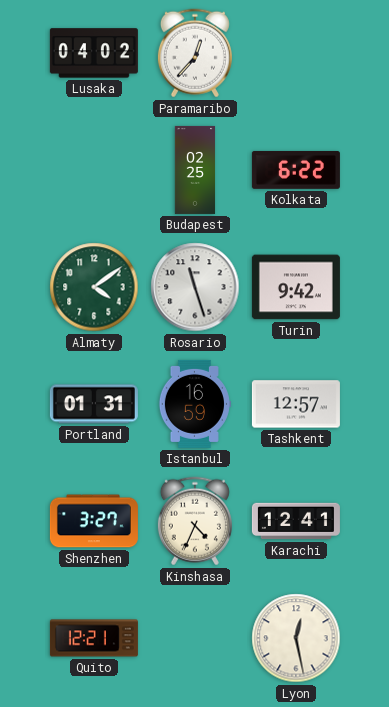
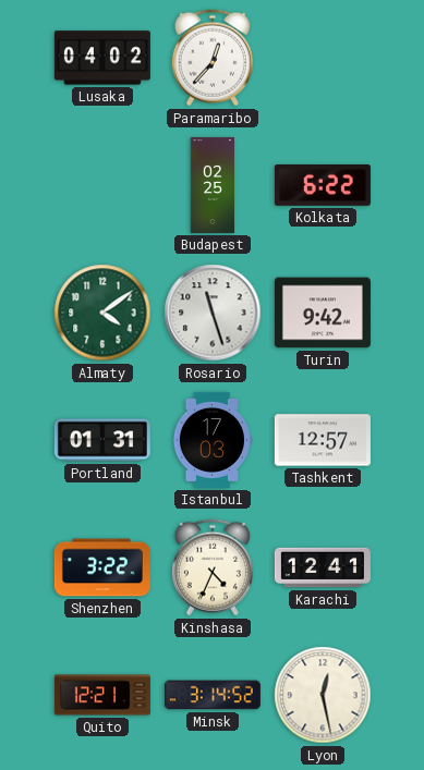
Istanbul: 16:59 -> 17:03
Shenzhen: 3:27 -> 3:22
Minsk: none -> 3:14
